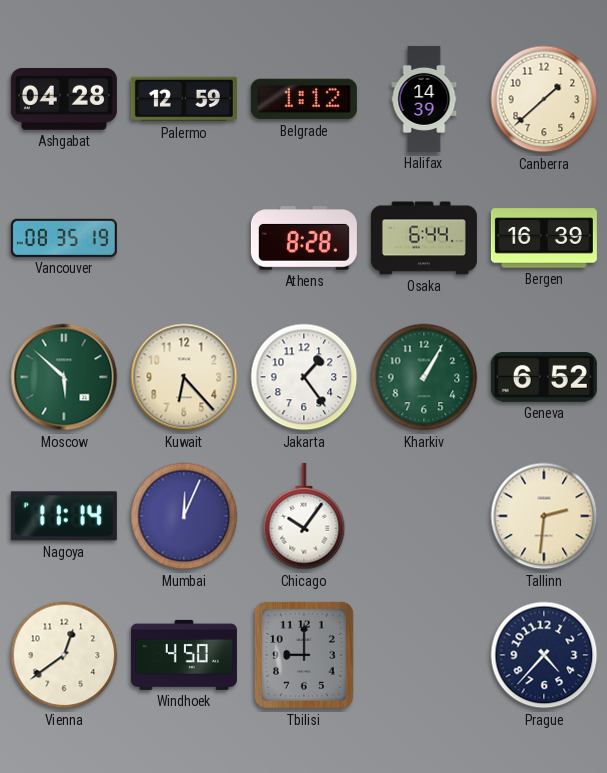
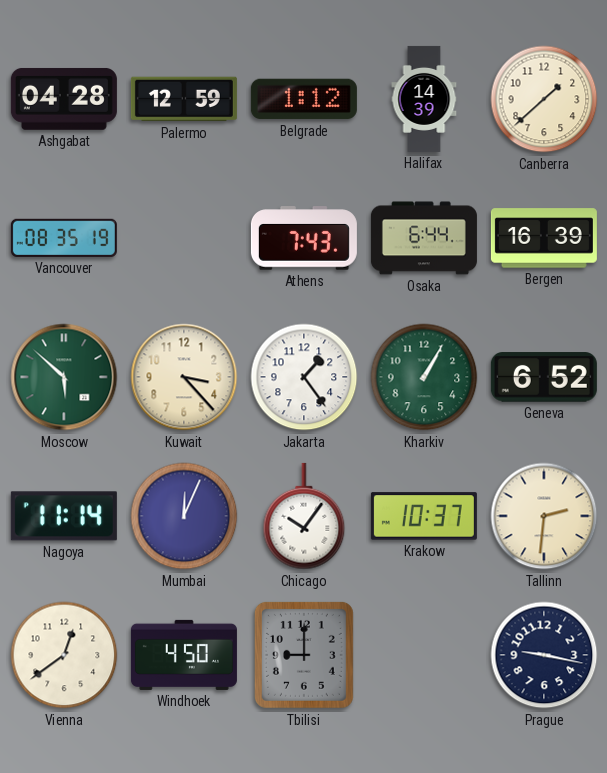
Athens: 8:28 -> 7:43
Kuwait: 6:23 -> 3:23
Krakow: none -> 10:37
Prague: 4:37 -> 9:17
